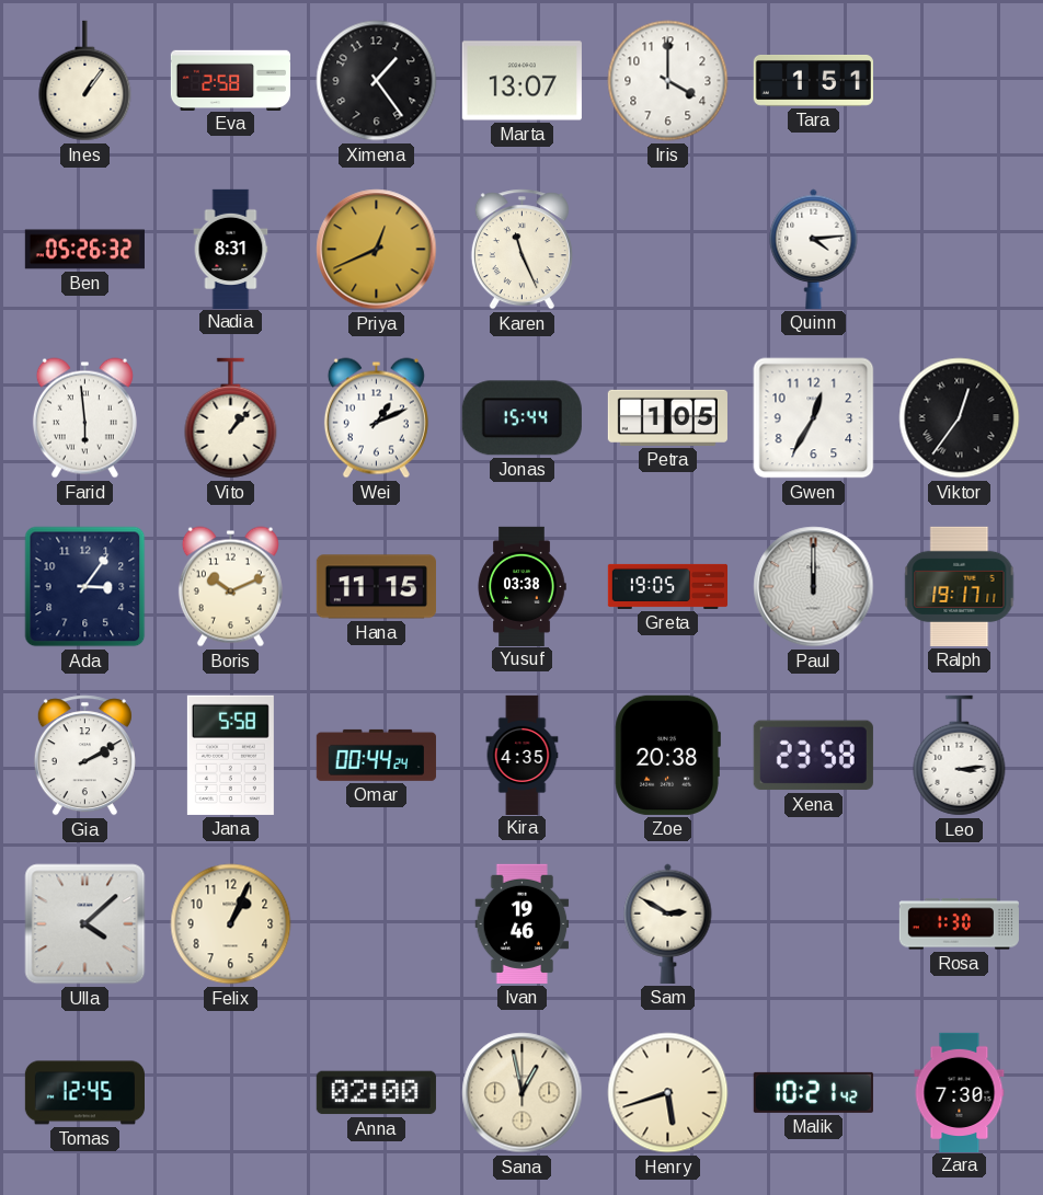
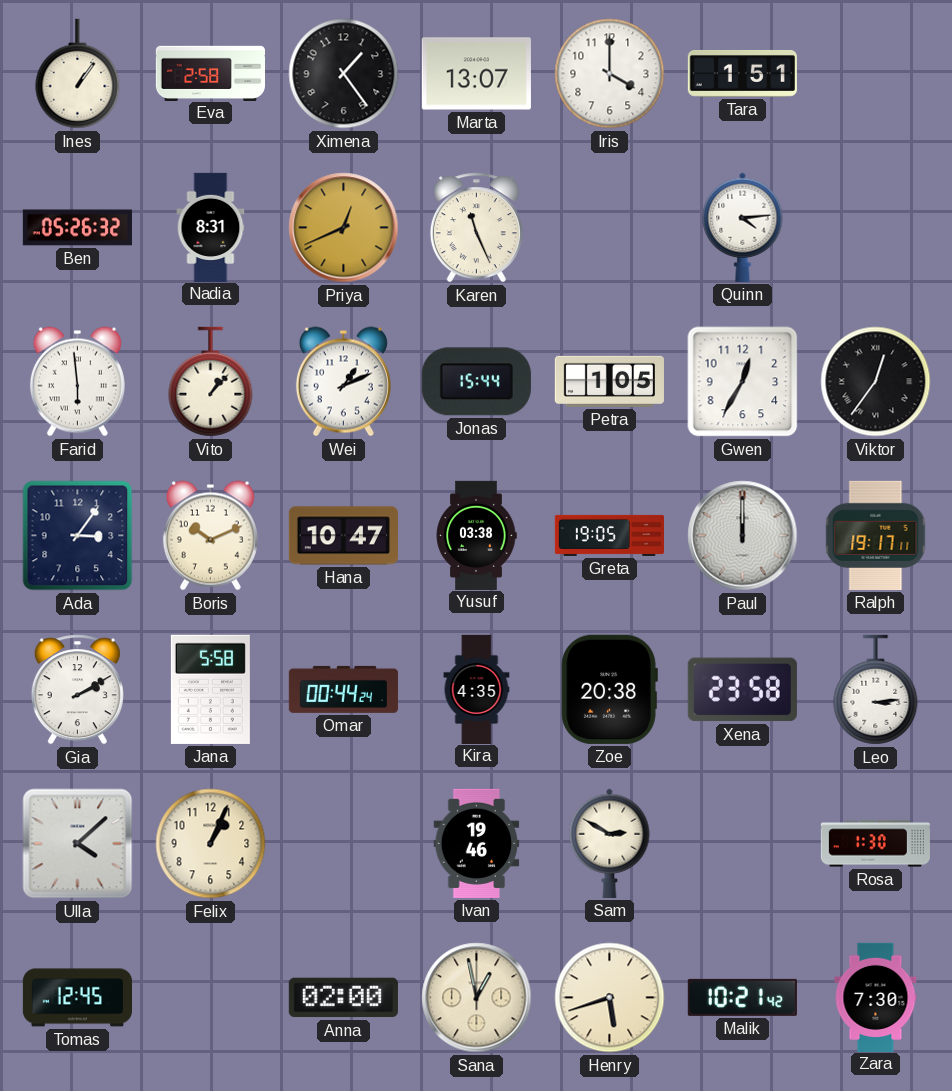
Hana: 11:15 -> 10:47
